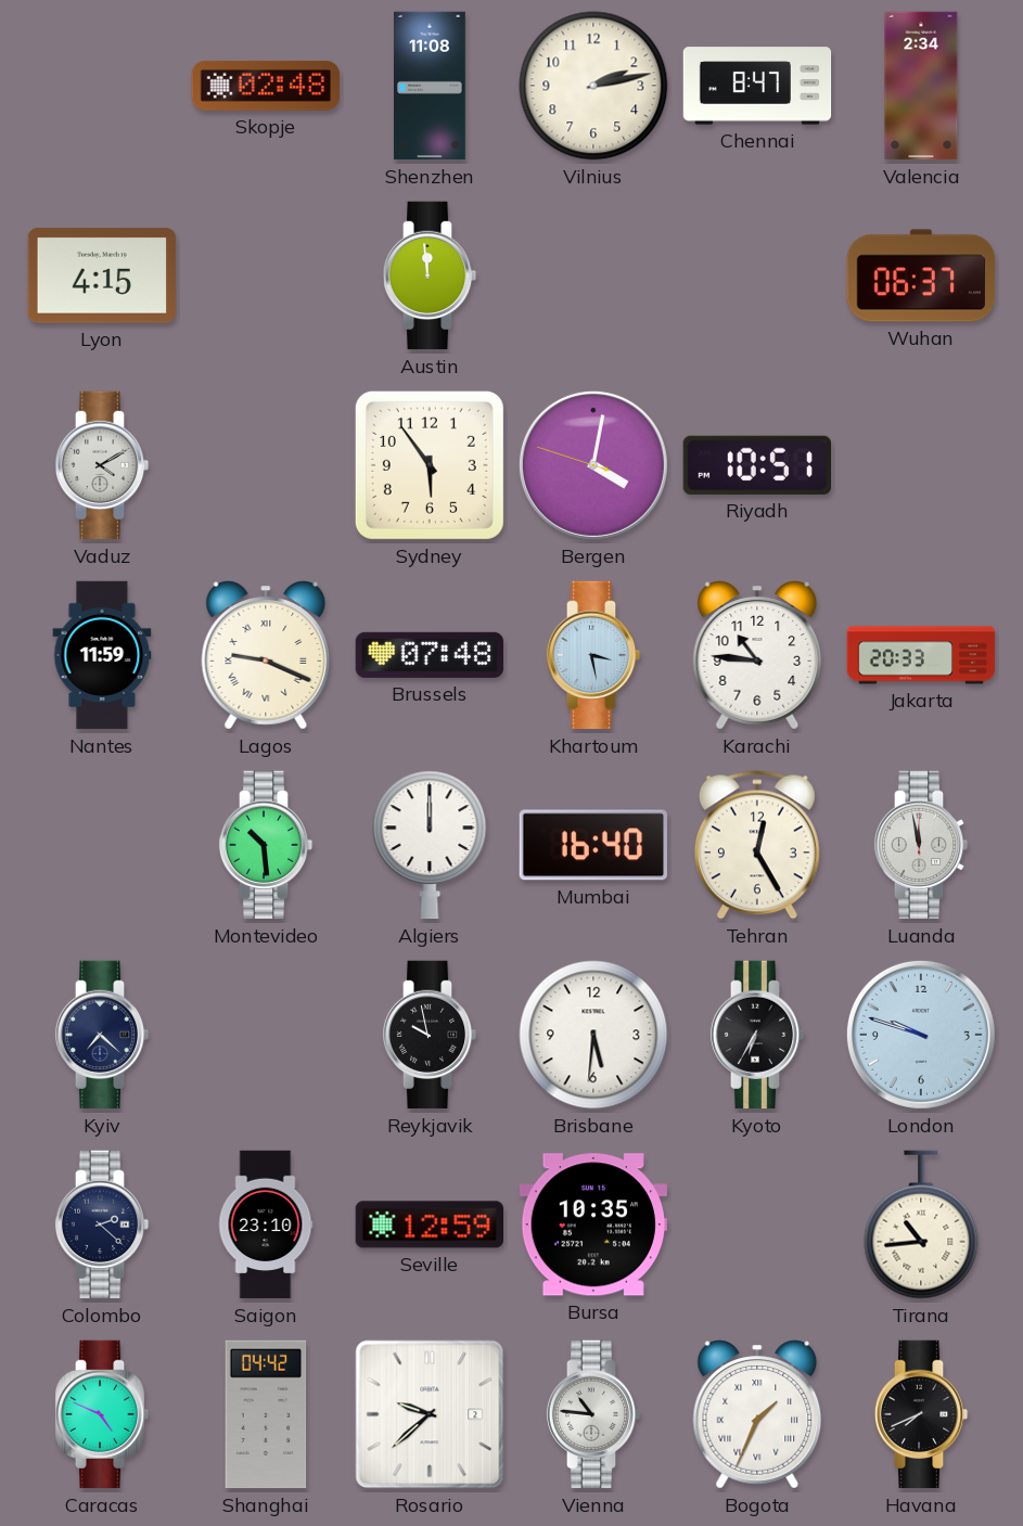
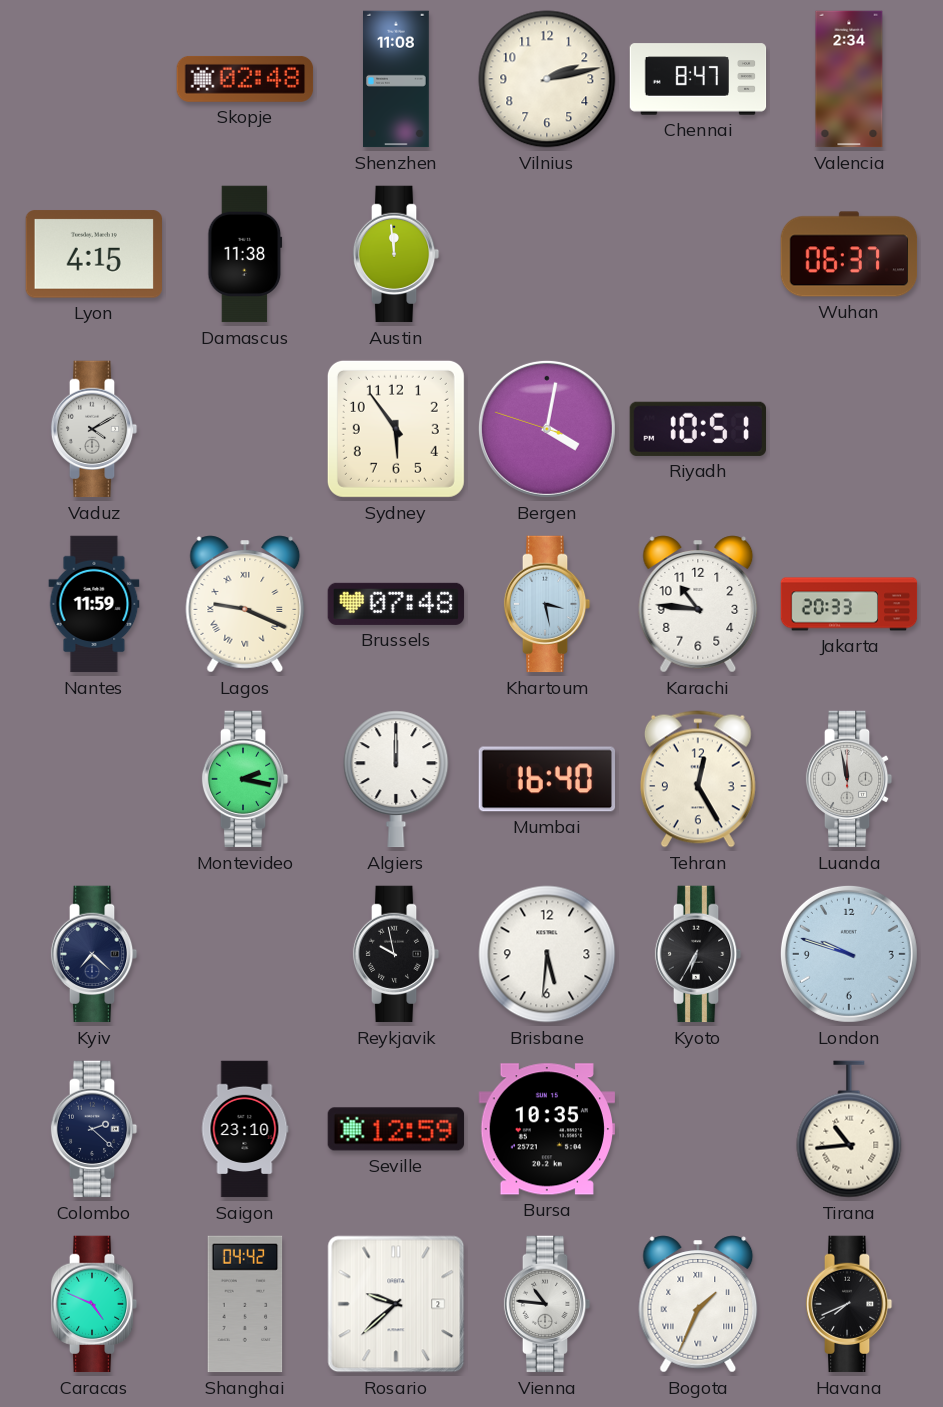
Damascus: none -> 11:38
Montevideo: 10:29 -> 2:17
